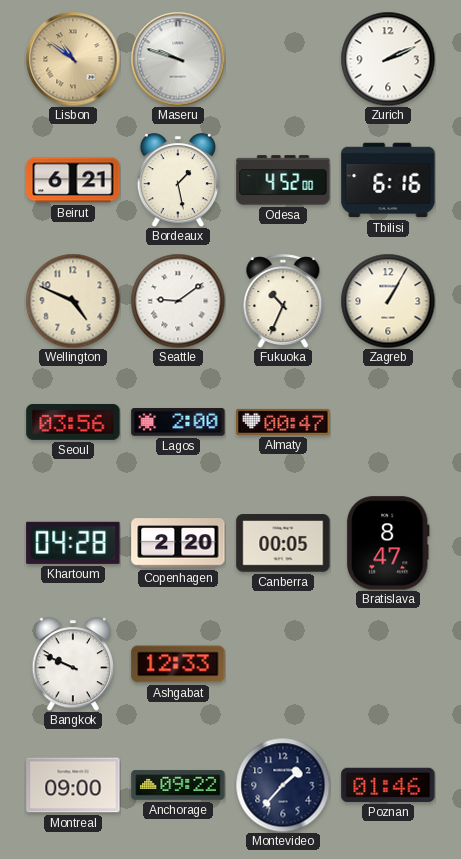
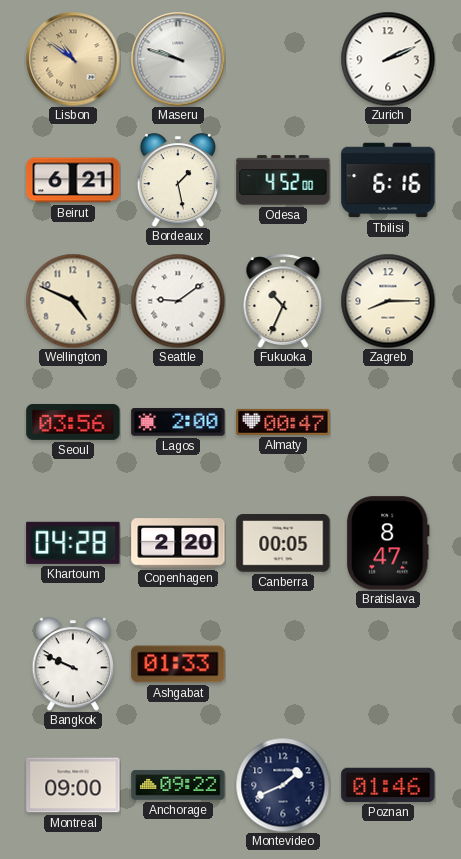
Zagreb: 1:05 -> 8:15
Ashgabat: 12:33 -> 01:33
Montevideo: 1:37 -> 1:41
